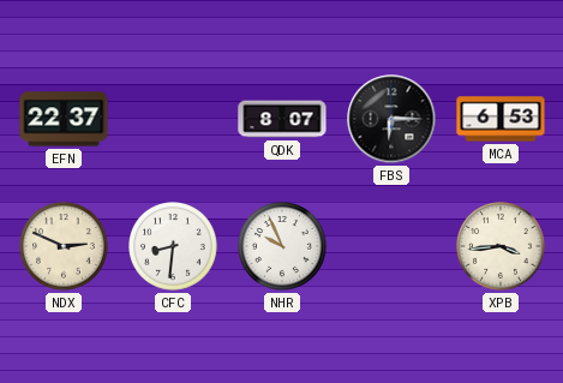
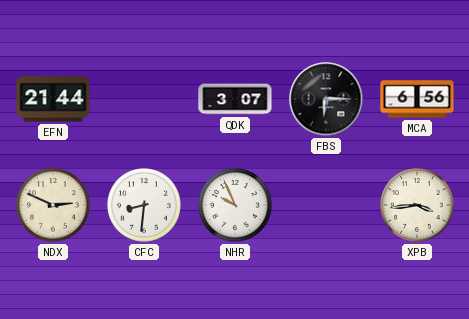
EFN: 22:37 -> 21:44
QDK: 8:07 -> 3:07
MCA: 6:53 -> 6:56
